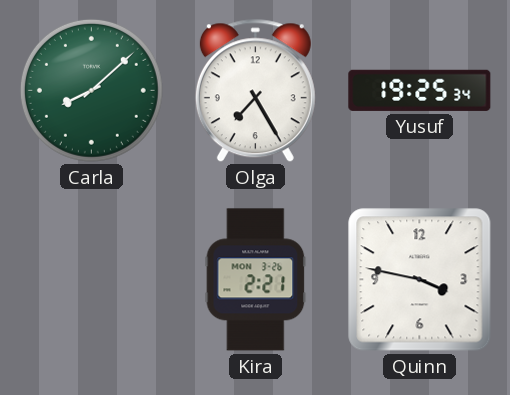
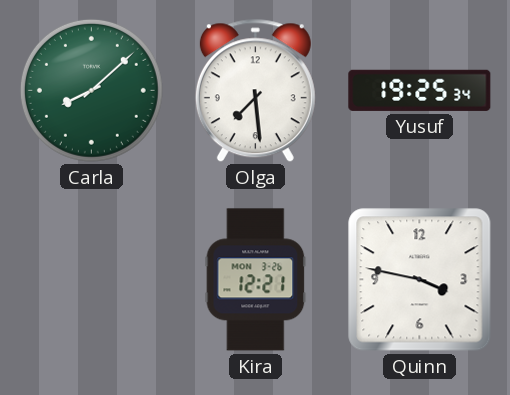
Olga: 7:25 -> 7:29
Kira: 2:21 -> 12:21
